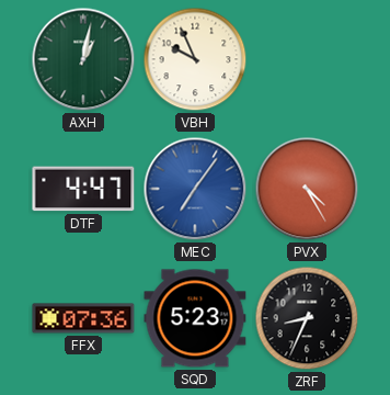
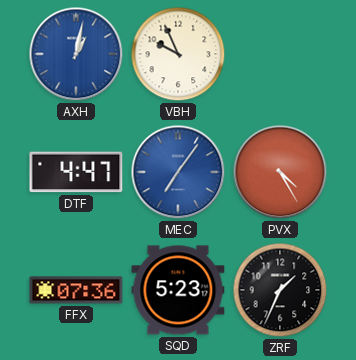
AXH dial: green -> blue
ZRF: 8:34 -> 1:34
